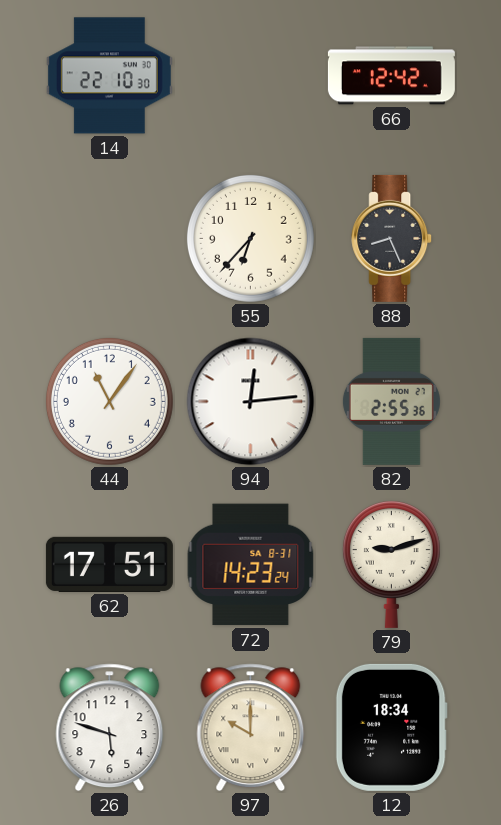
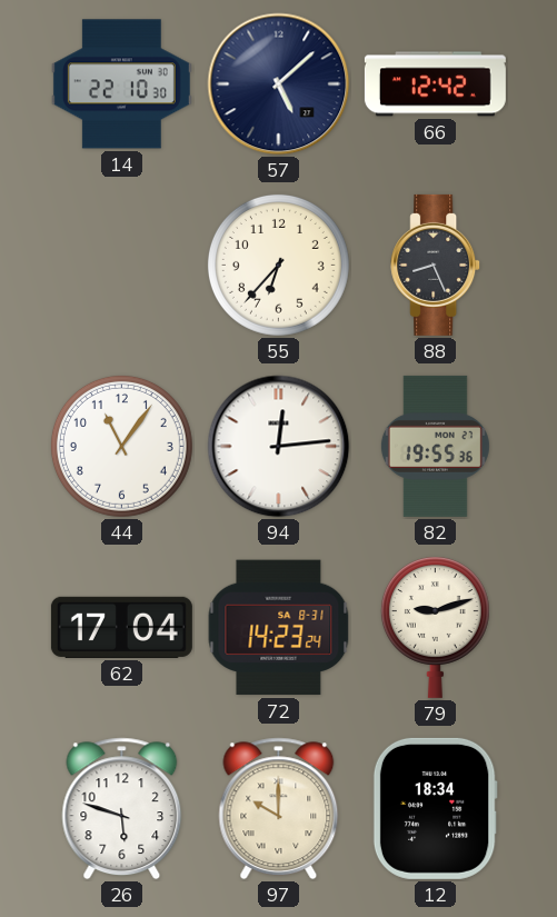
57: none -> 5:08
82: 2:55 -> 19:55
62: 17:51 -> 17:04
